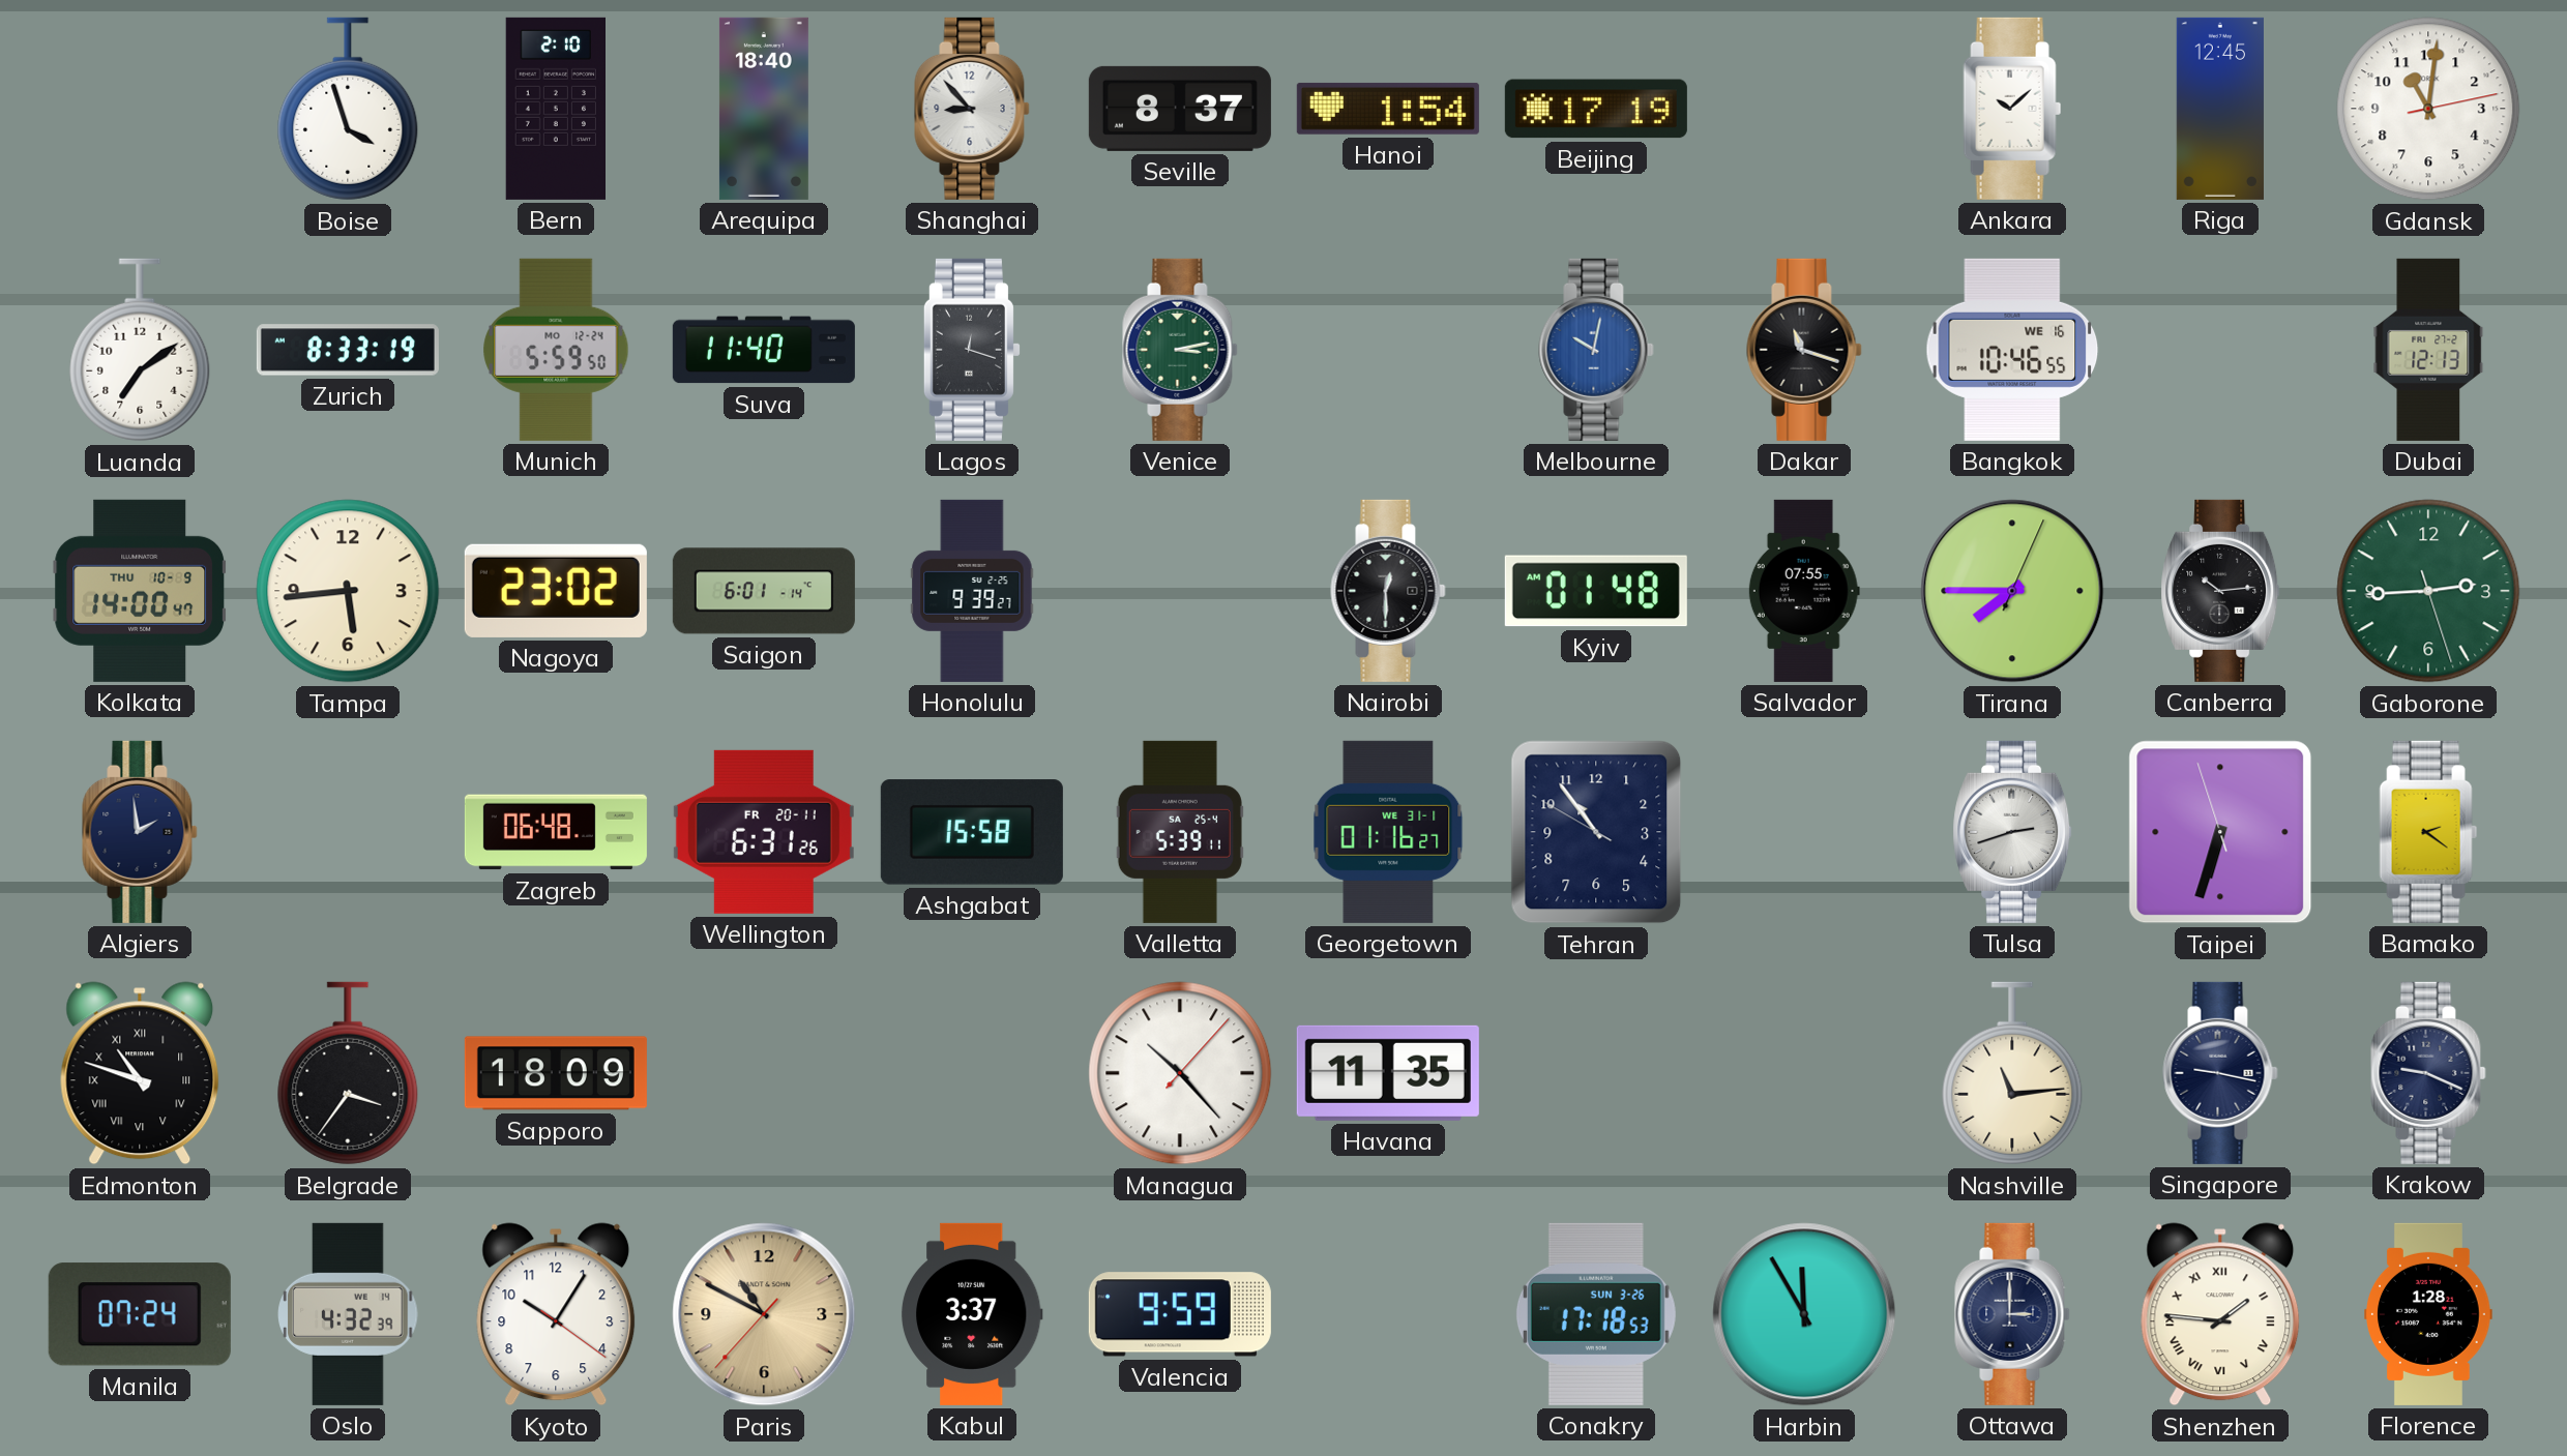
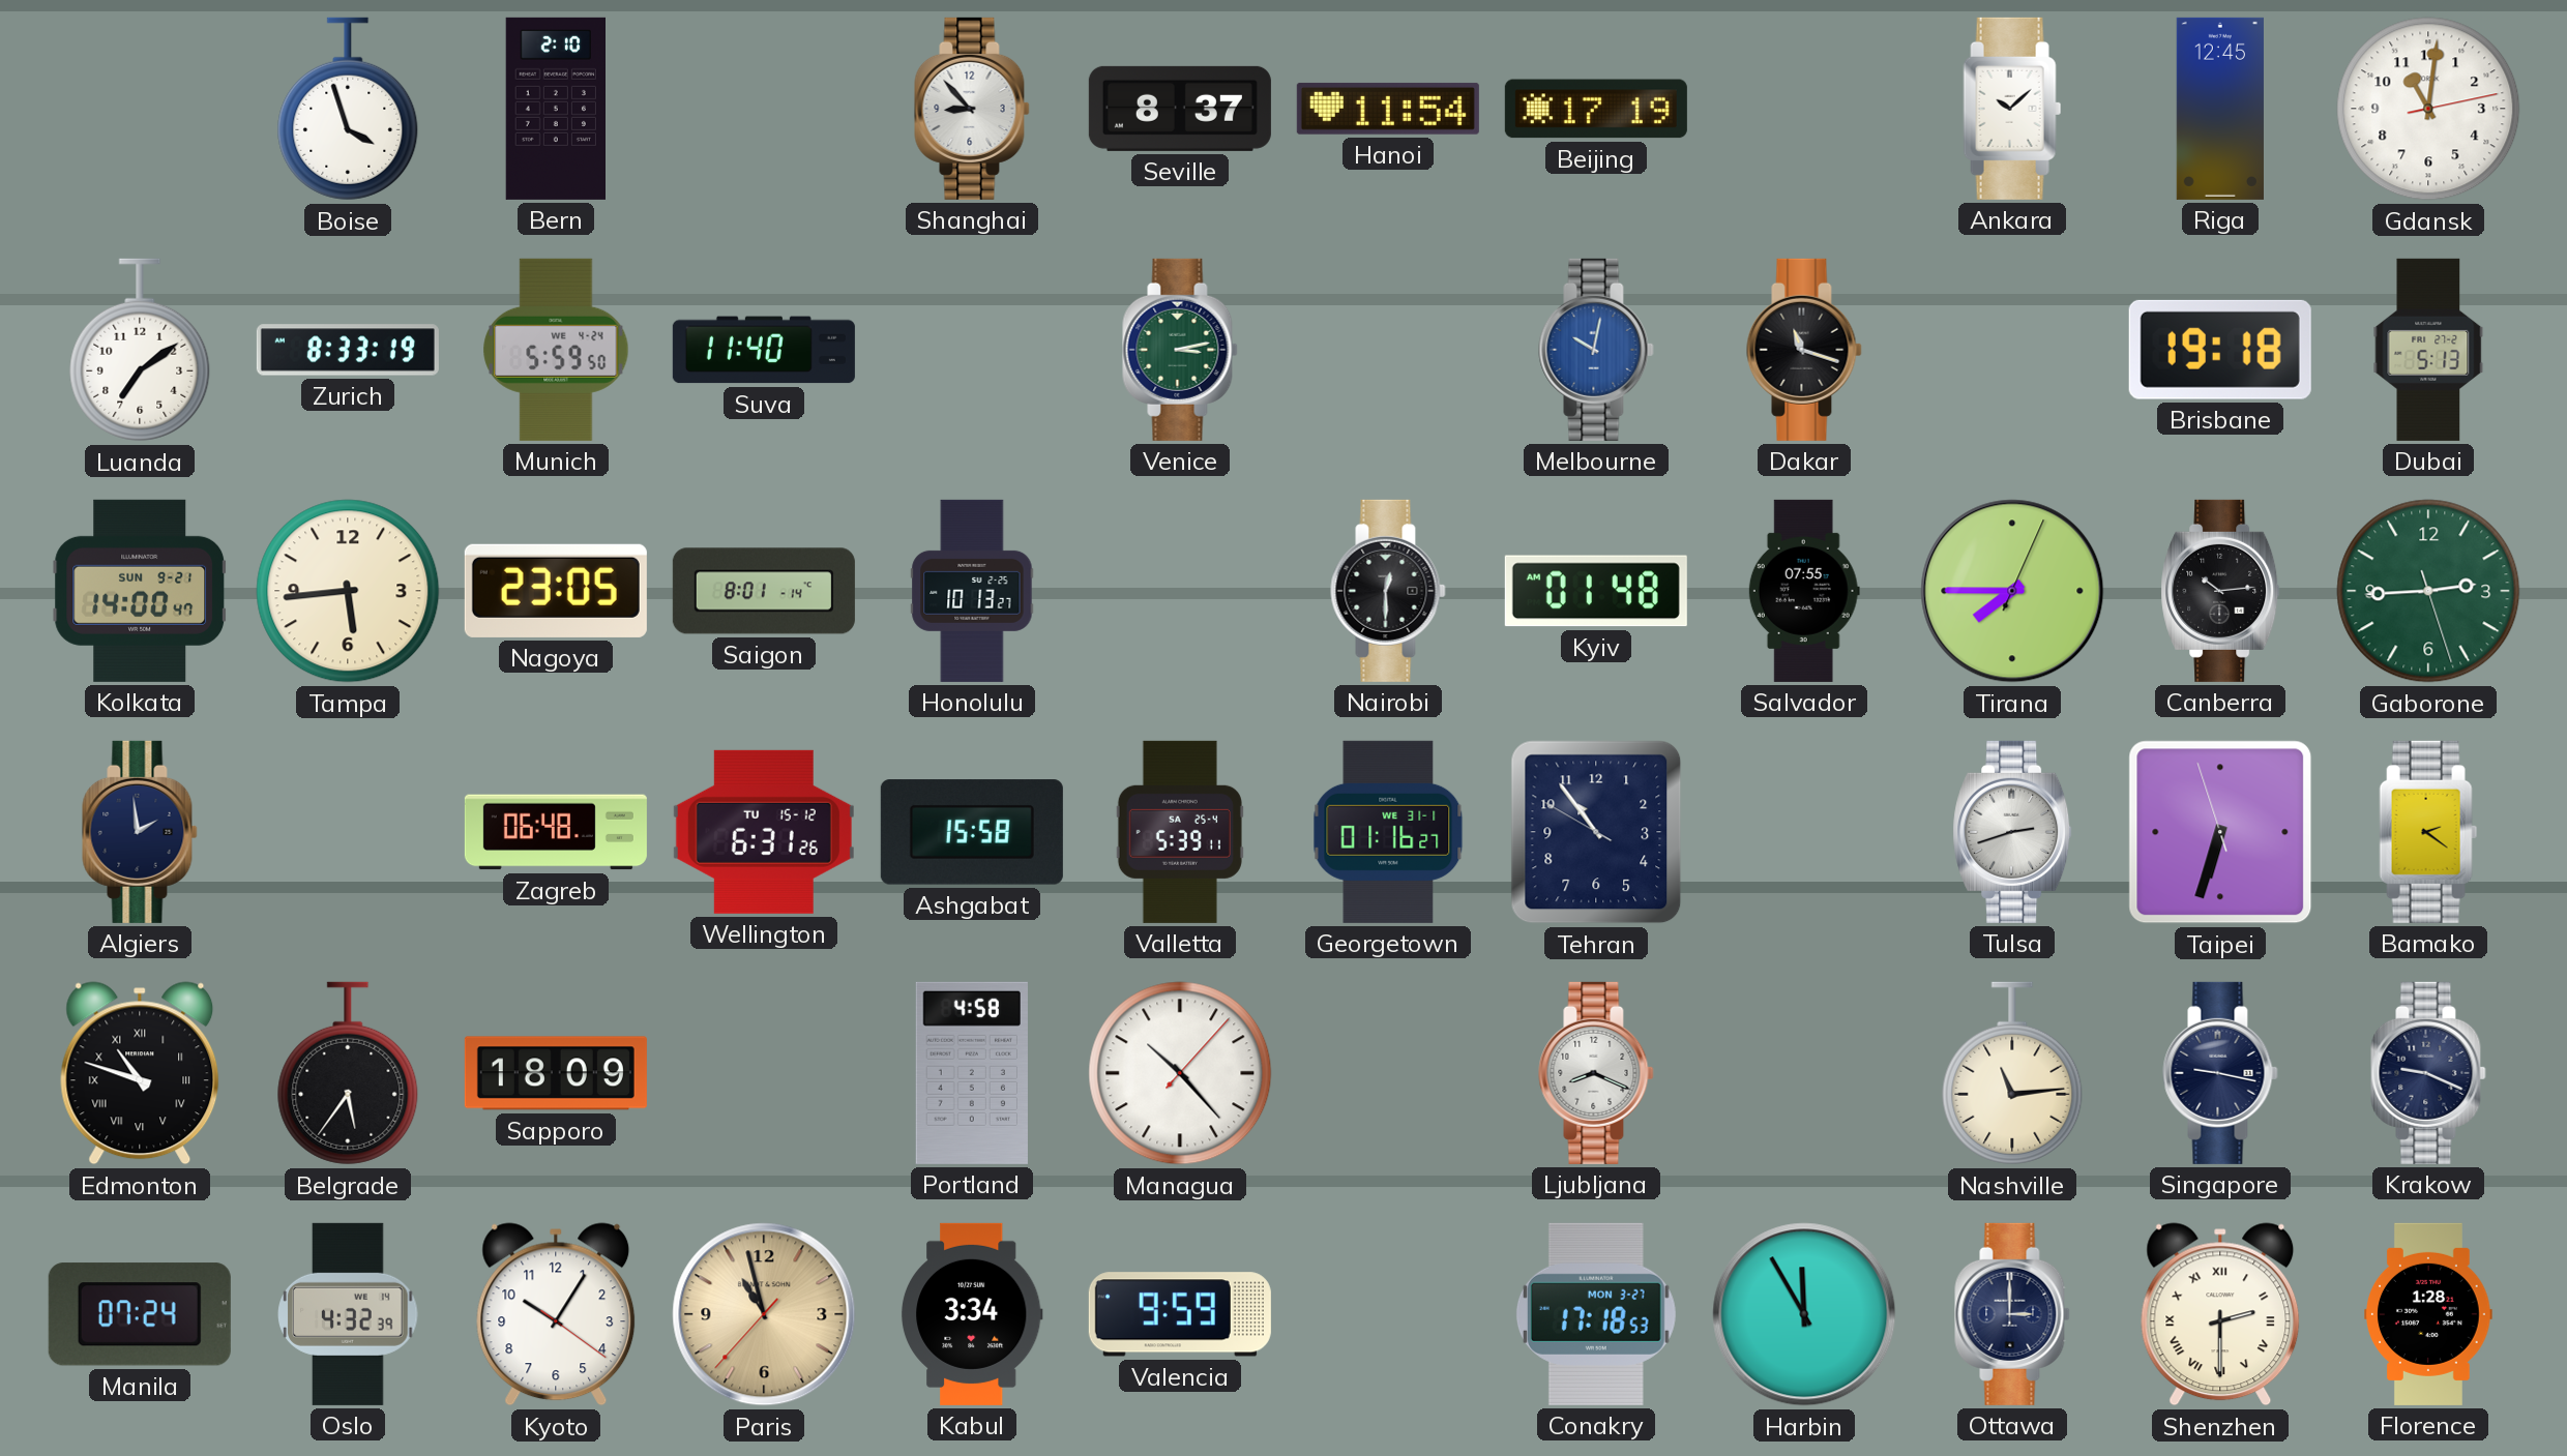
Arequipa: 18:40 -> none
Hanoi: 1:54 -> 11:54
Munich date: MO 12-24 -> WE 4-24
Lagos: 12:18 -> none
Bangkok: 10:46 -> none
Brisbane: none -> 19:18
Dubai: 12:13 -> 5:13
Kolkata date: THU 10-9 -> SUN 9-21
Nagoya: 23:02 -> 23:05
Saigon: 6:01 -> 8:01
Honolulu: 9:39 -> 10:13
Wellington date: FR 20-11 -> TU 15-12
Belgrade: 3:36 -> 5:36
Portland: none -> 4:58
Havana: 11:35 -> none
Ljubljana: none -> 8:19
Paris: 10:49 -> 10:57
Kabul: 3:37 -> 3:34
Conakry date: SUN 3-26 -> MON 3-27
Shenzhen: 1:46 -> 2:30
